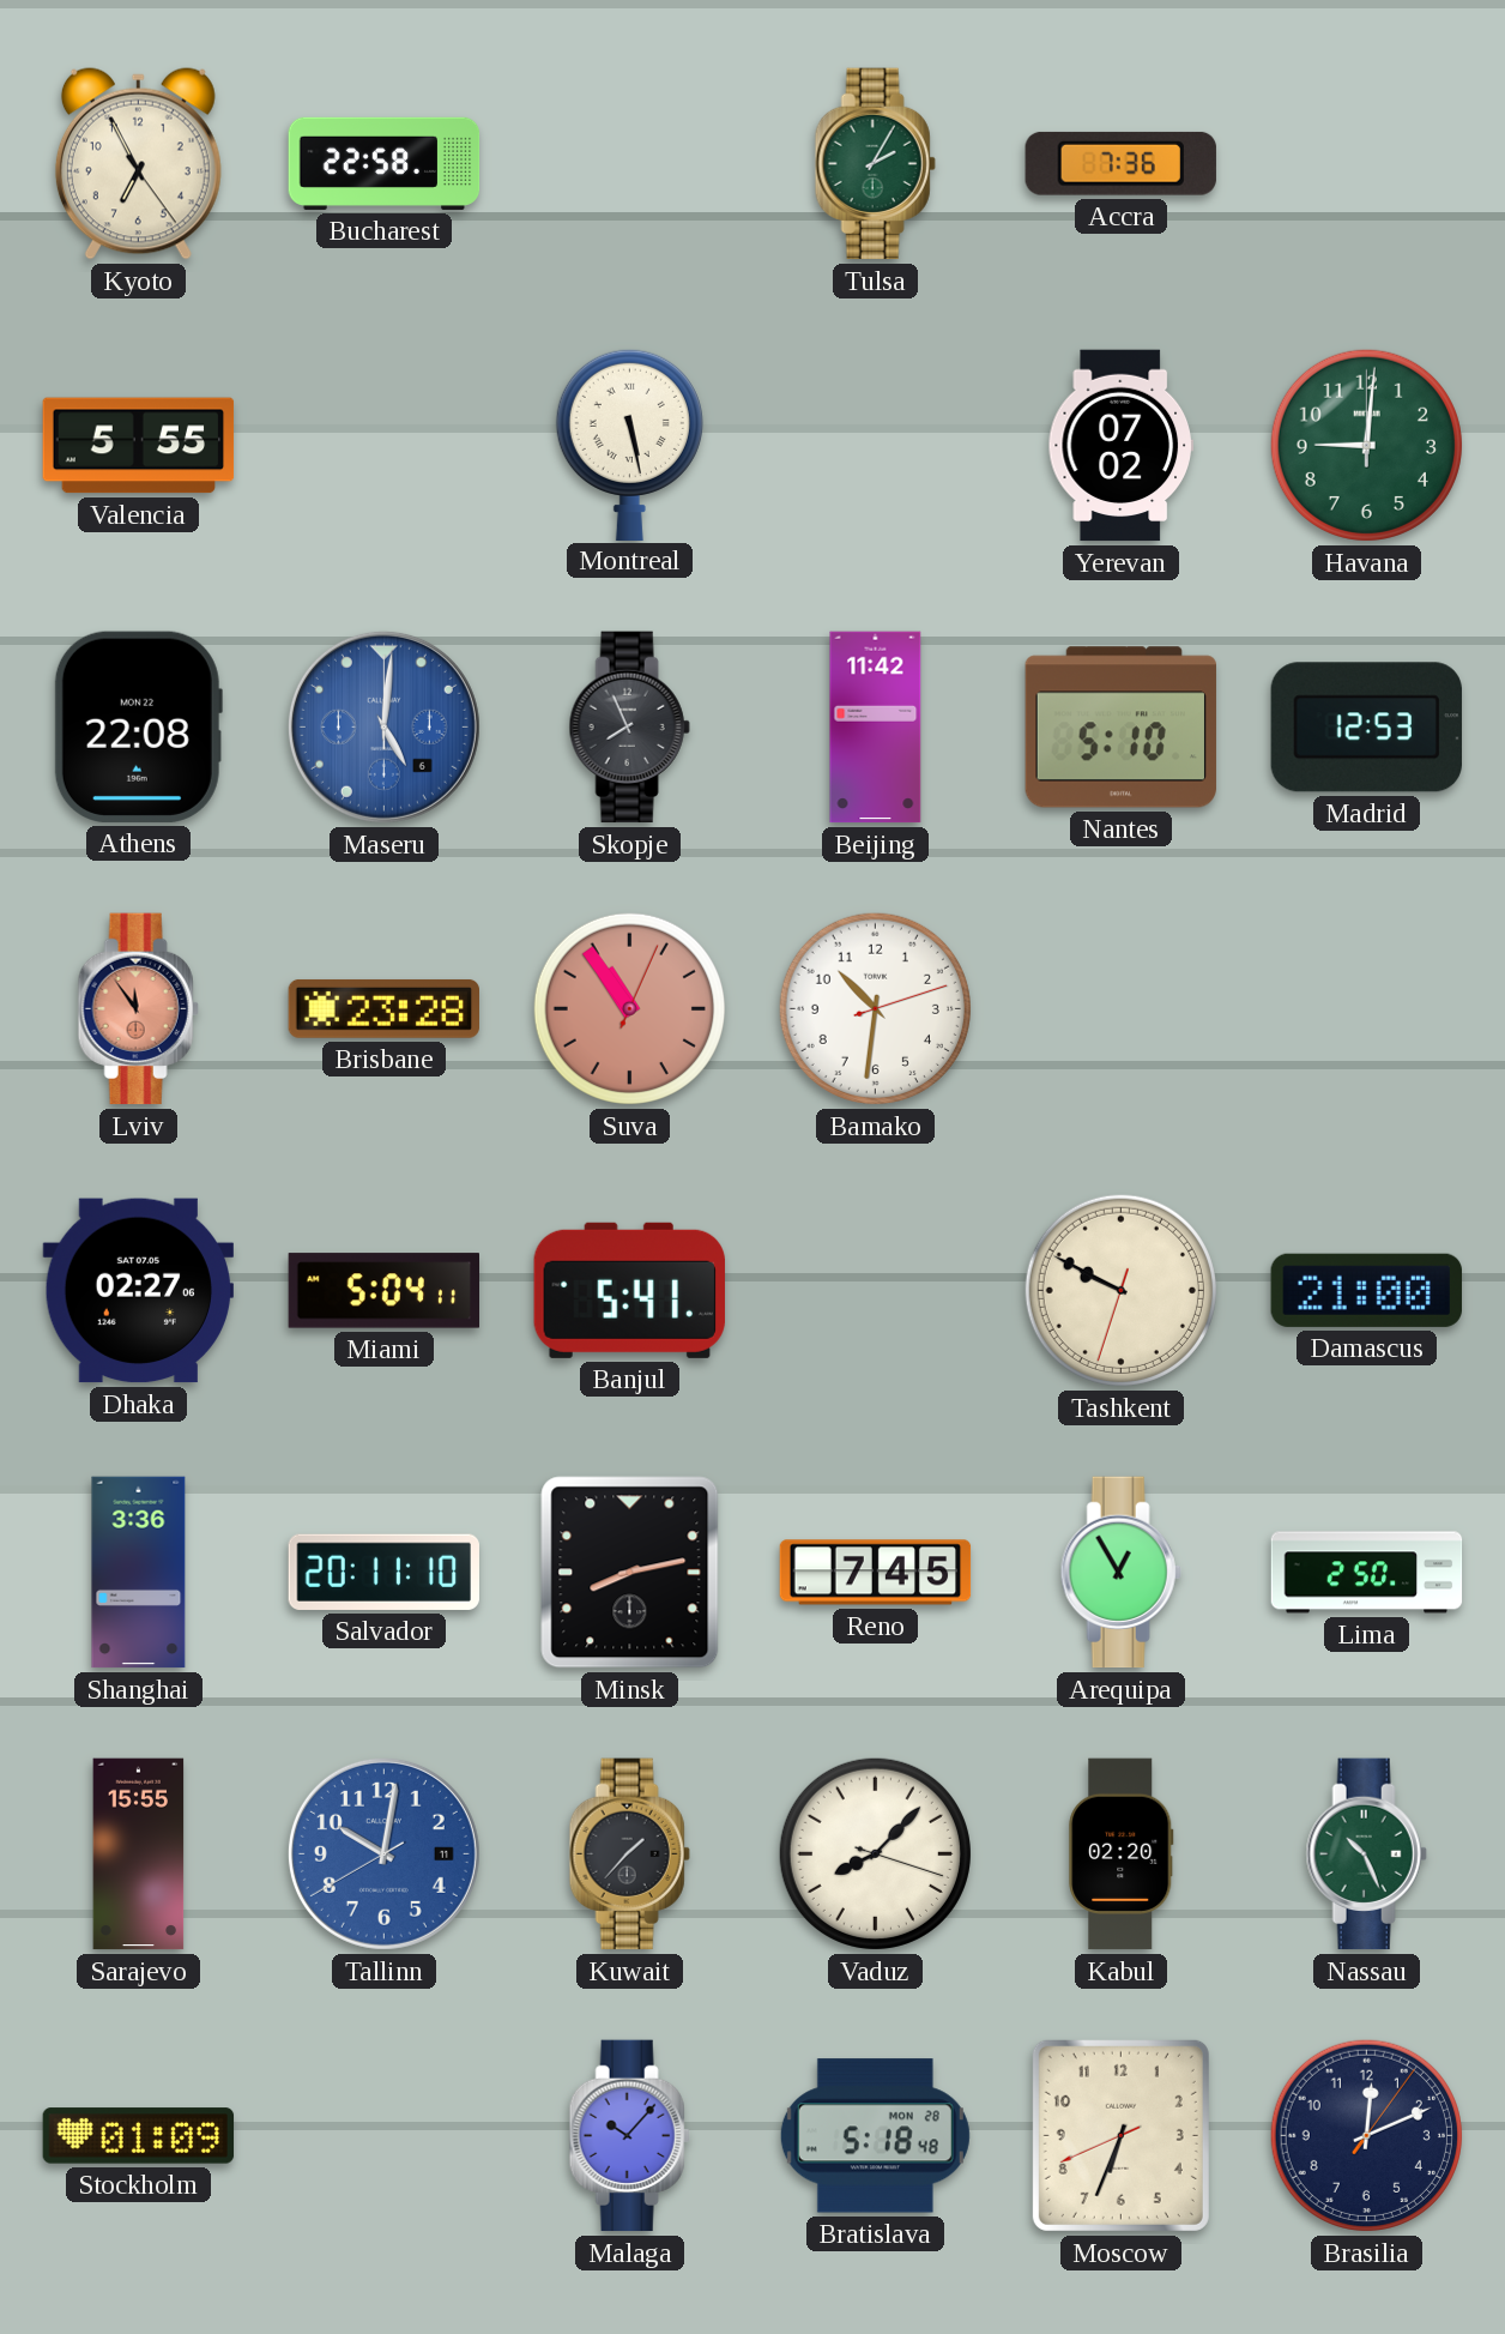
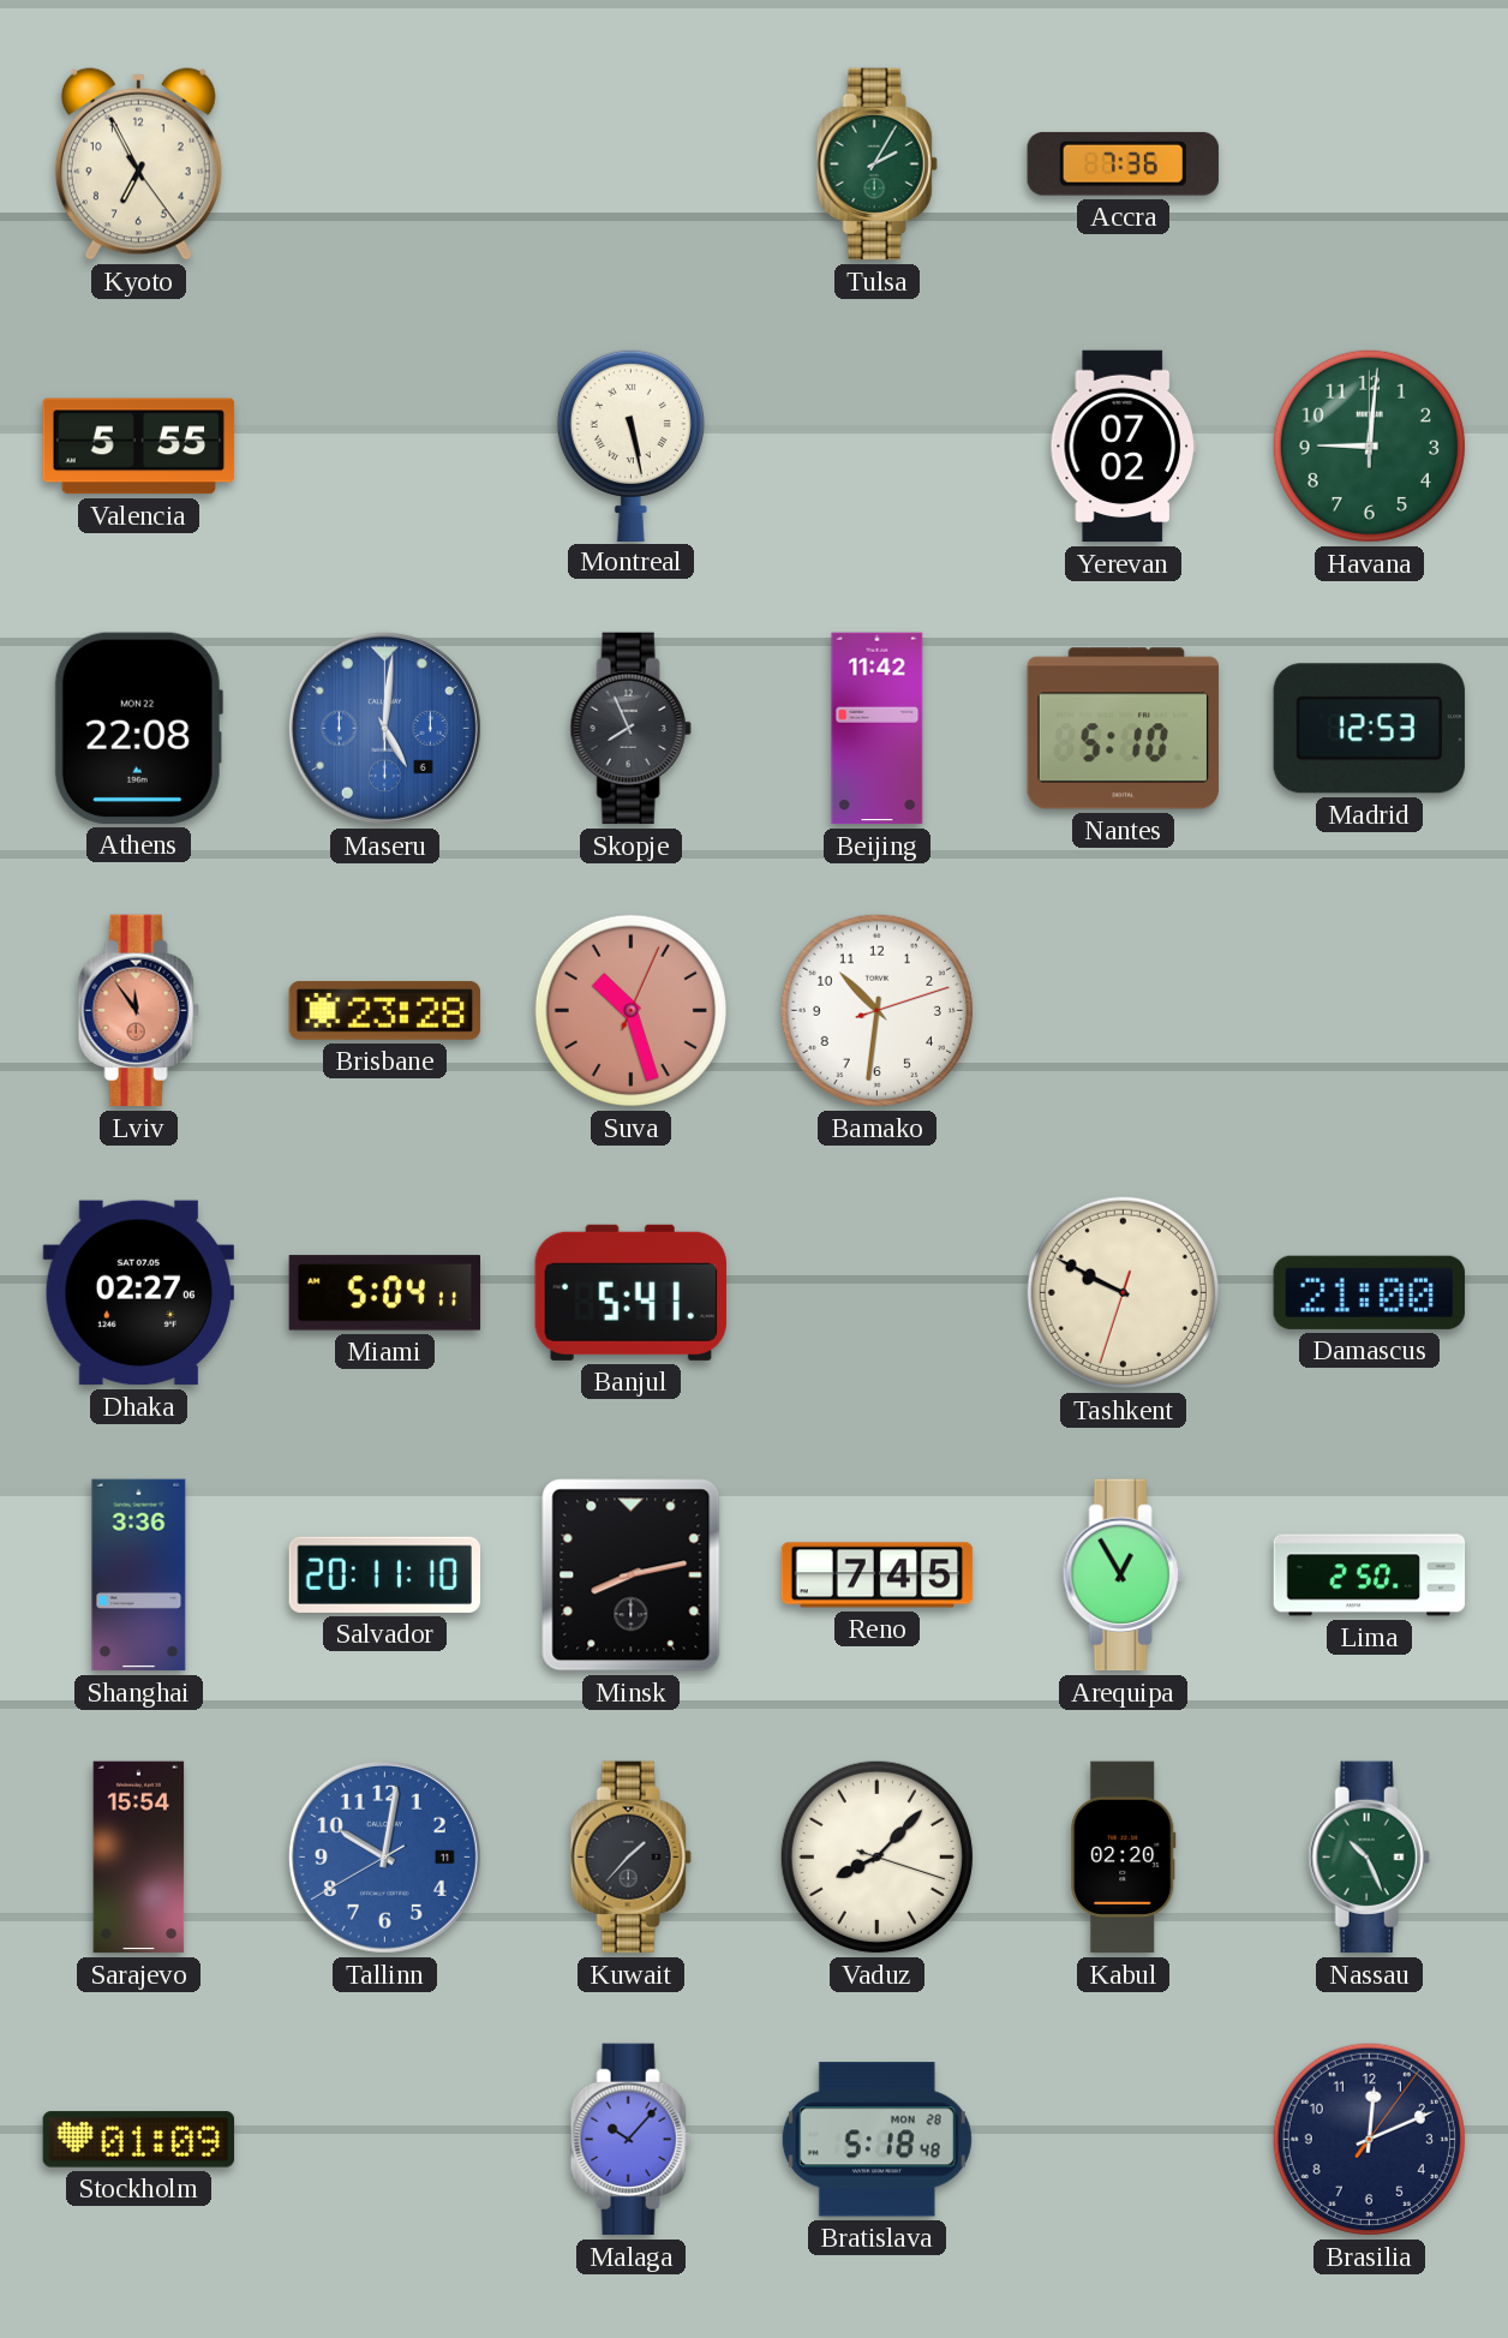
Bucharest: 22:58 -> none
Suva: 10:54 -> 10:27
Sarajevo: 15:55 -> 15:54
Moscow: 6:33 -> none
